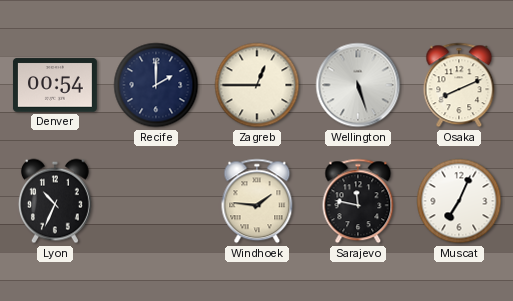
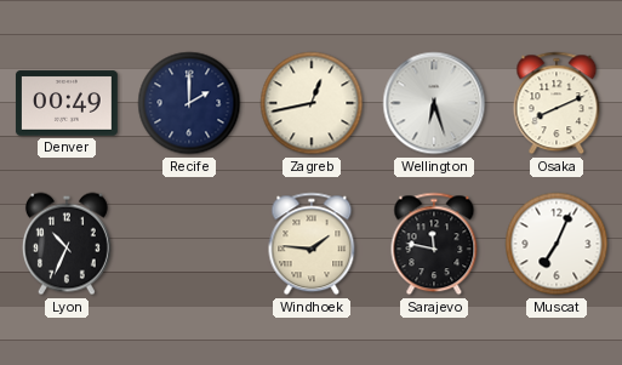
Denver: 00:54 -> 00:49
Zagreb: 12:45 -> 12:43
Wellington: 5:27 -> 6:27
